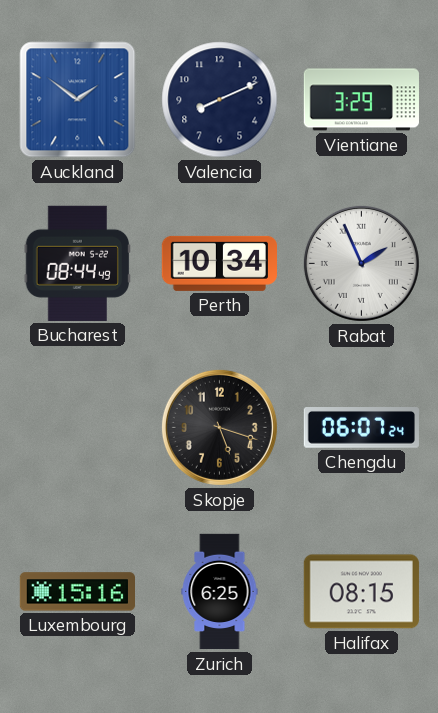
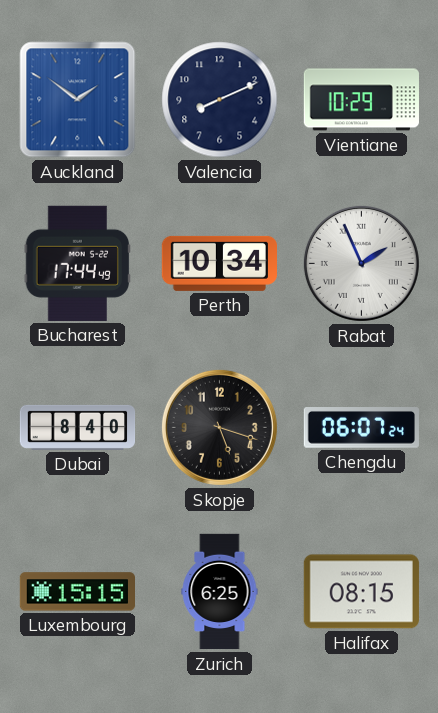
Vientiane: 3:29 -> 10:29
Bucharest: 08:44 -> 17:44
Dubai: none -> 8:40
Luxembourg: 15:16 -> 15:15
